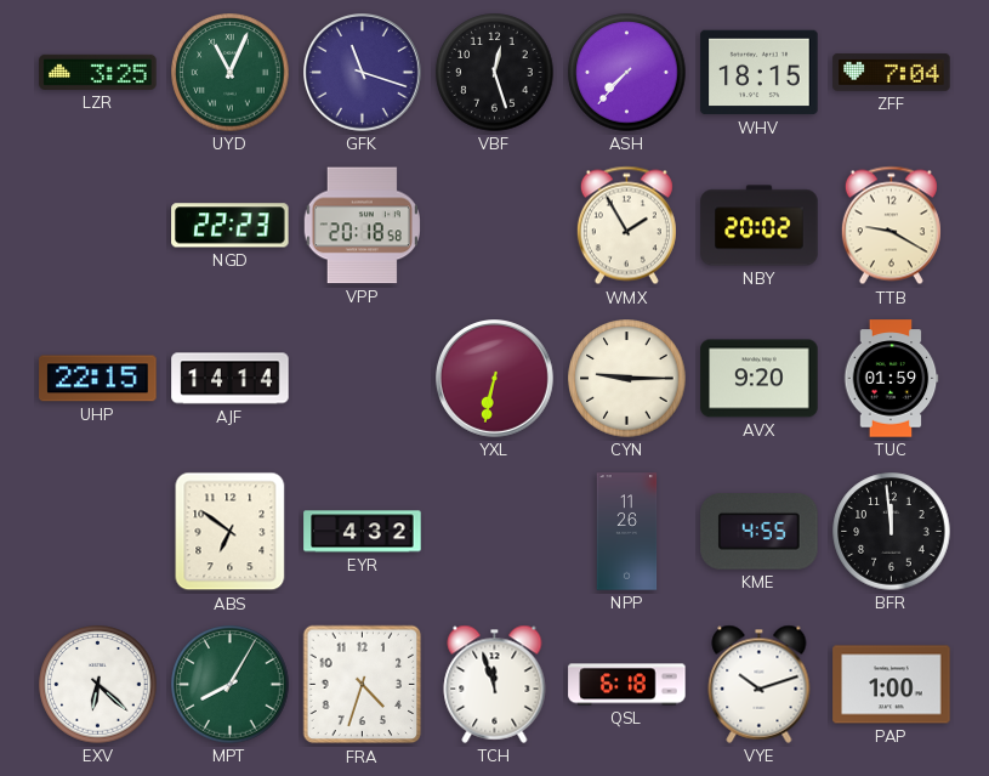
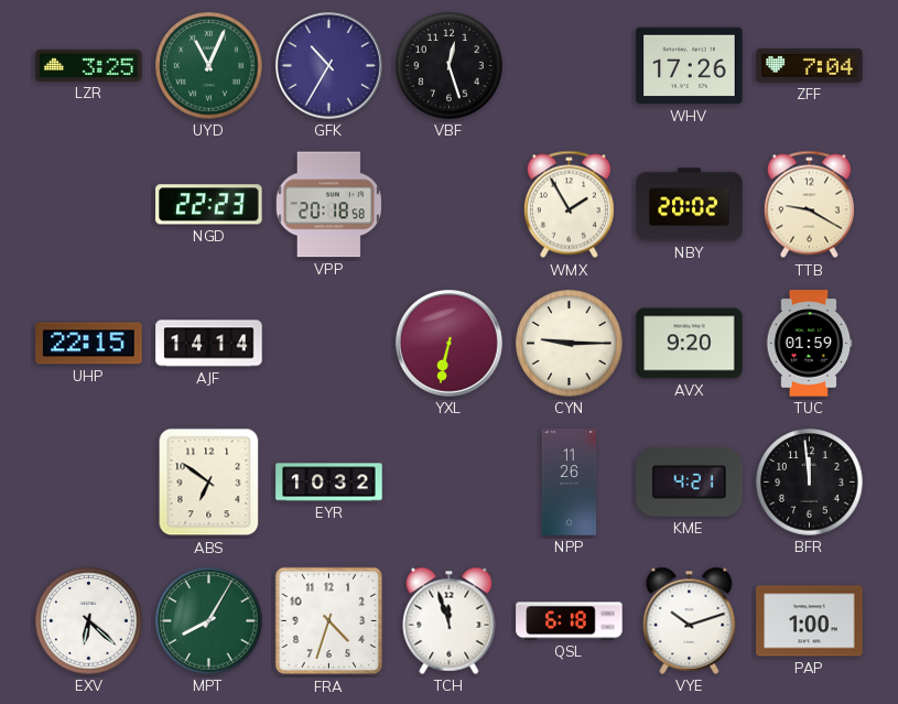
GFK: 11:18 -> 10:35
ASH: 7:37 -> none
WHV: 18:15 -> 17:26
EYR: 4:32 -> 10:32
KME: 4:55 -> 4:21
